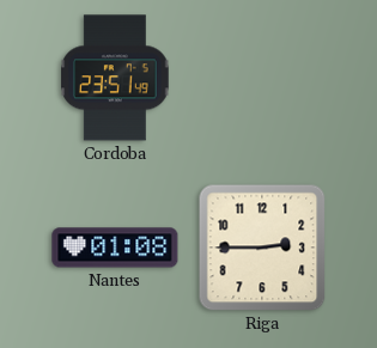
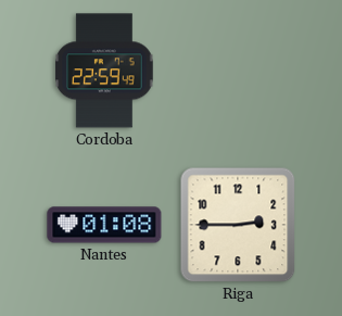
Cordoba: 23:51 -> 22:59
